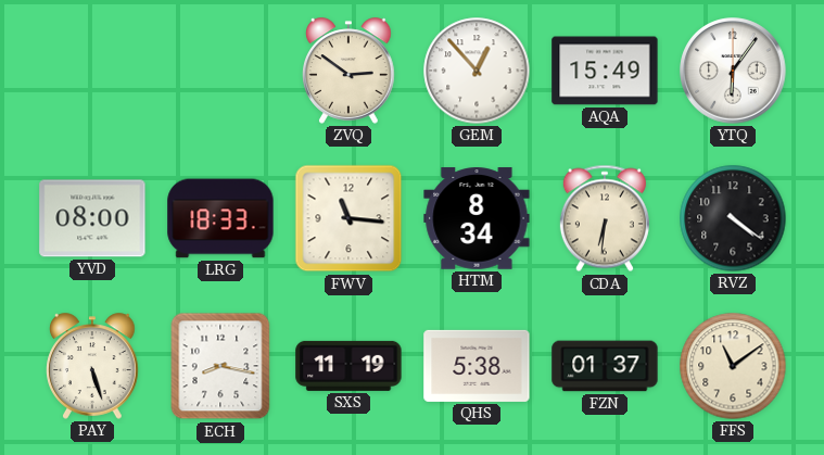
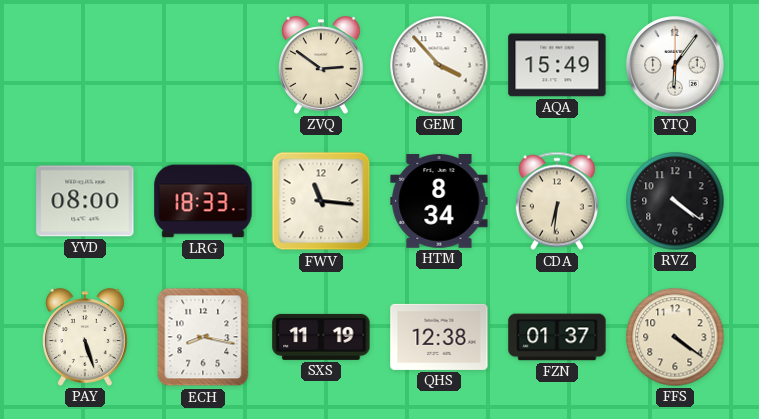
GEM: 12:53 -> 3:53
QHS: 5:38 -> 12:38
FFS: 11:09 -> 4:21
